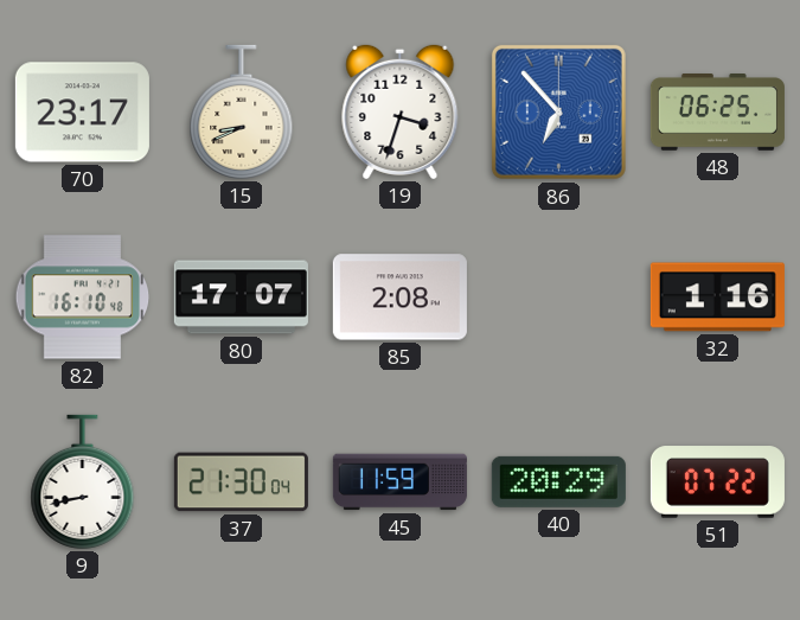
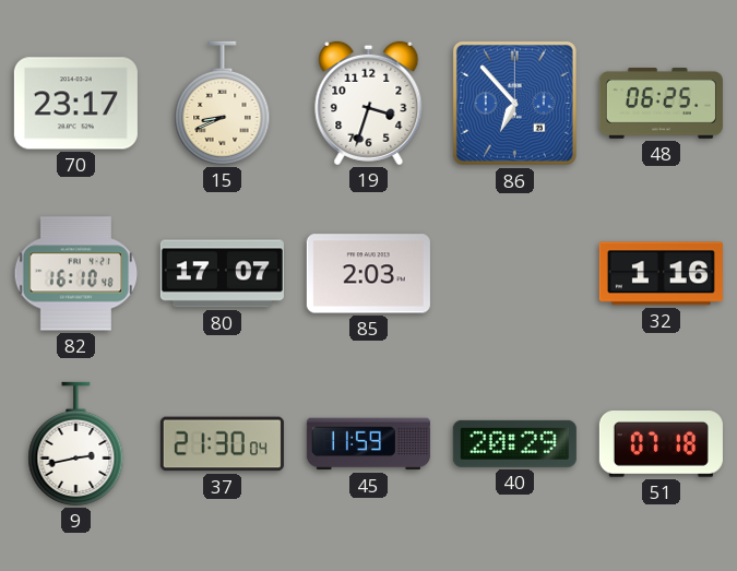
85: 2:08 -> 2:03
9: 8:43 -> 2:43
51: 07:22 -> 07:18
